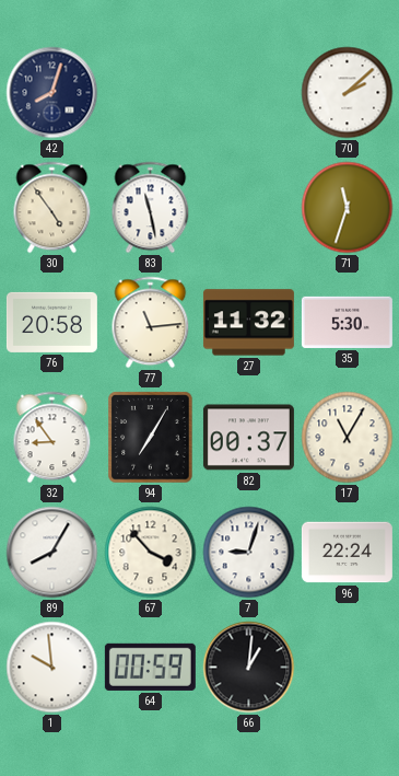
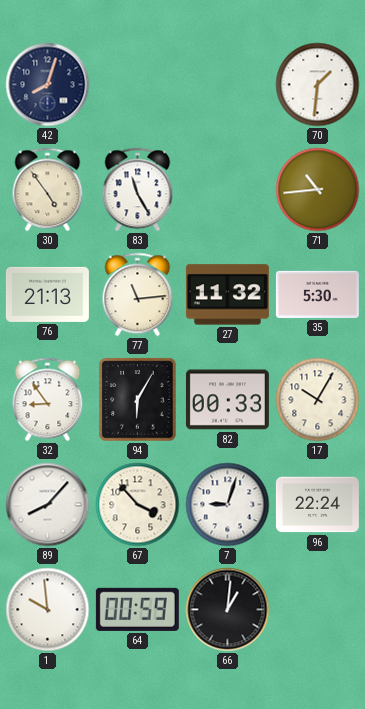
70: 2:08 -> 1:31
83: 11:28 -> 11:25
71: 11:33 -> 10:44
76: 20:58 -> 21:13
94: 7:05 -> 6:05
82: 00:37 -> 00:33
17: 11:05 -> 10:05
89: 8:05 -> 8:07
